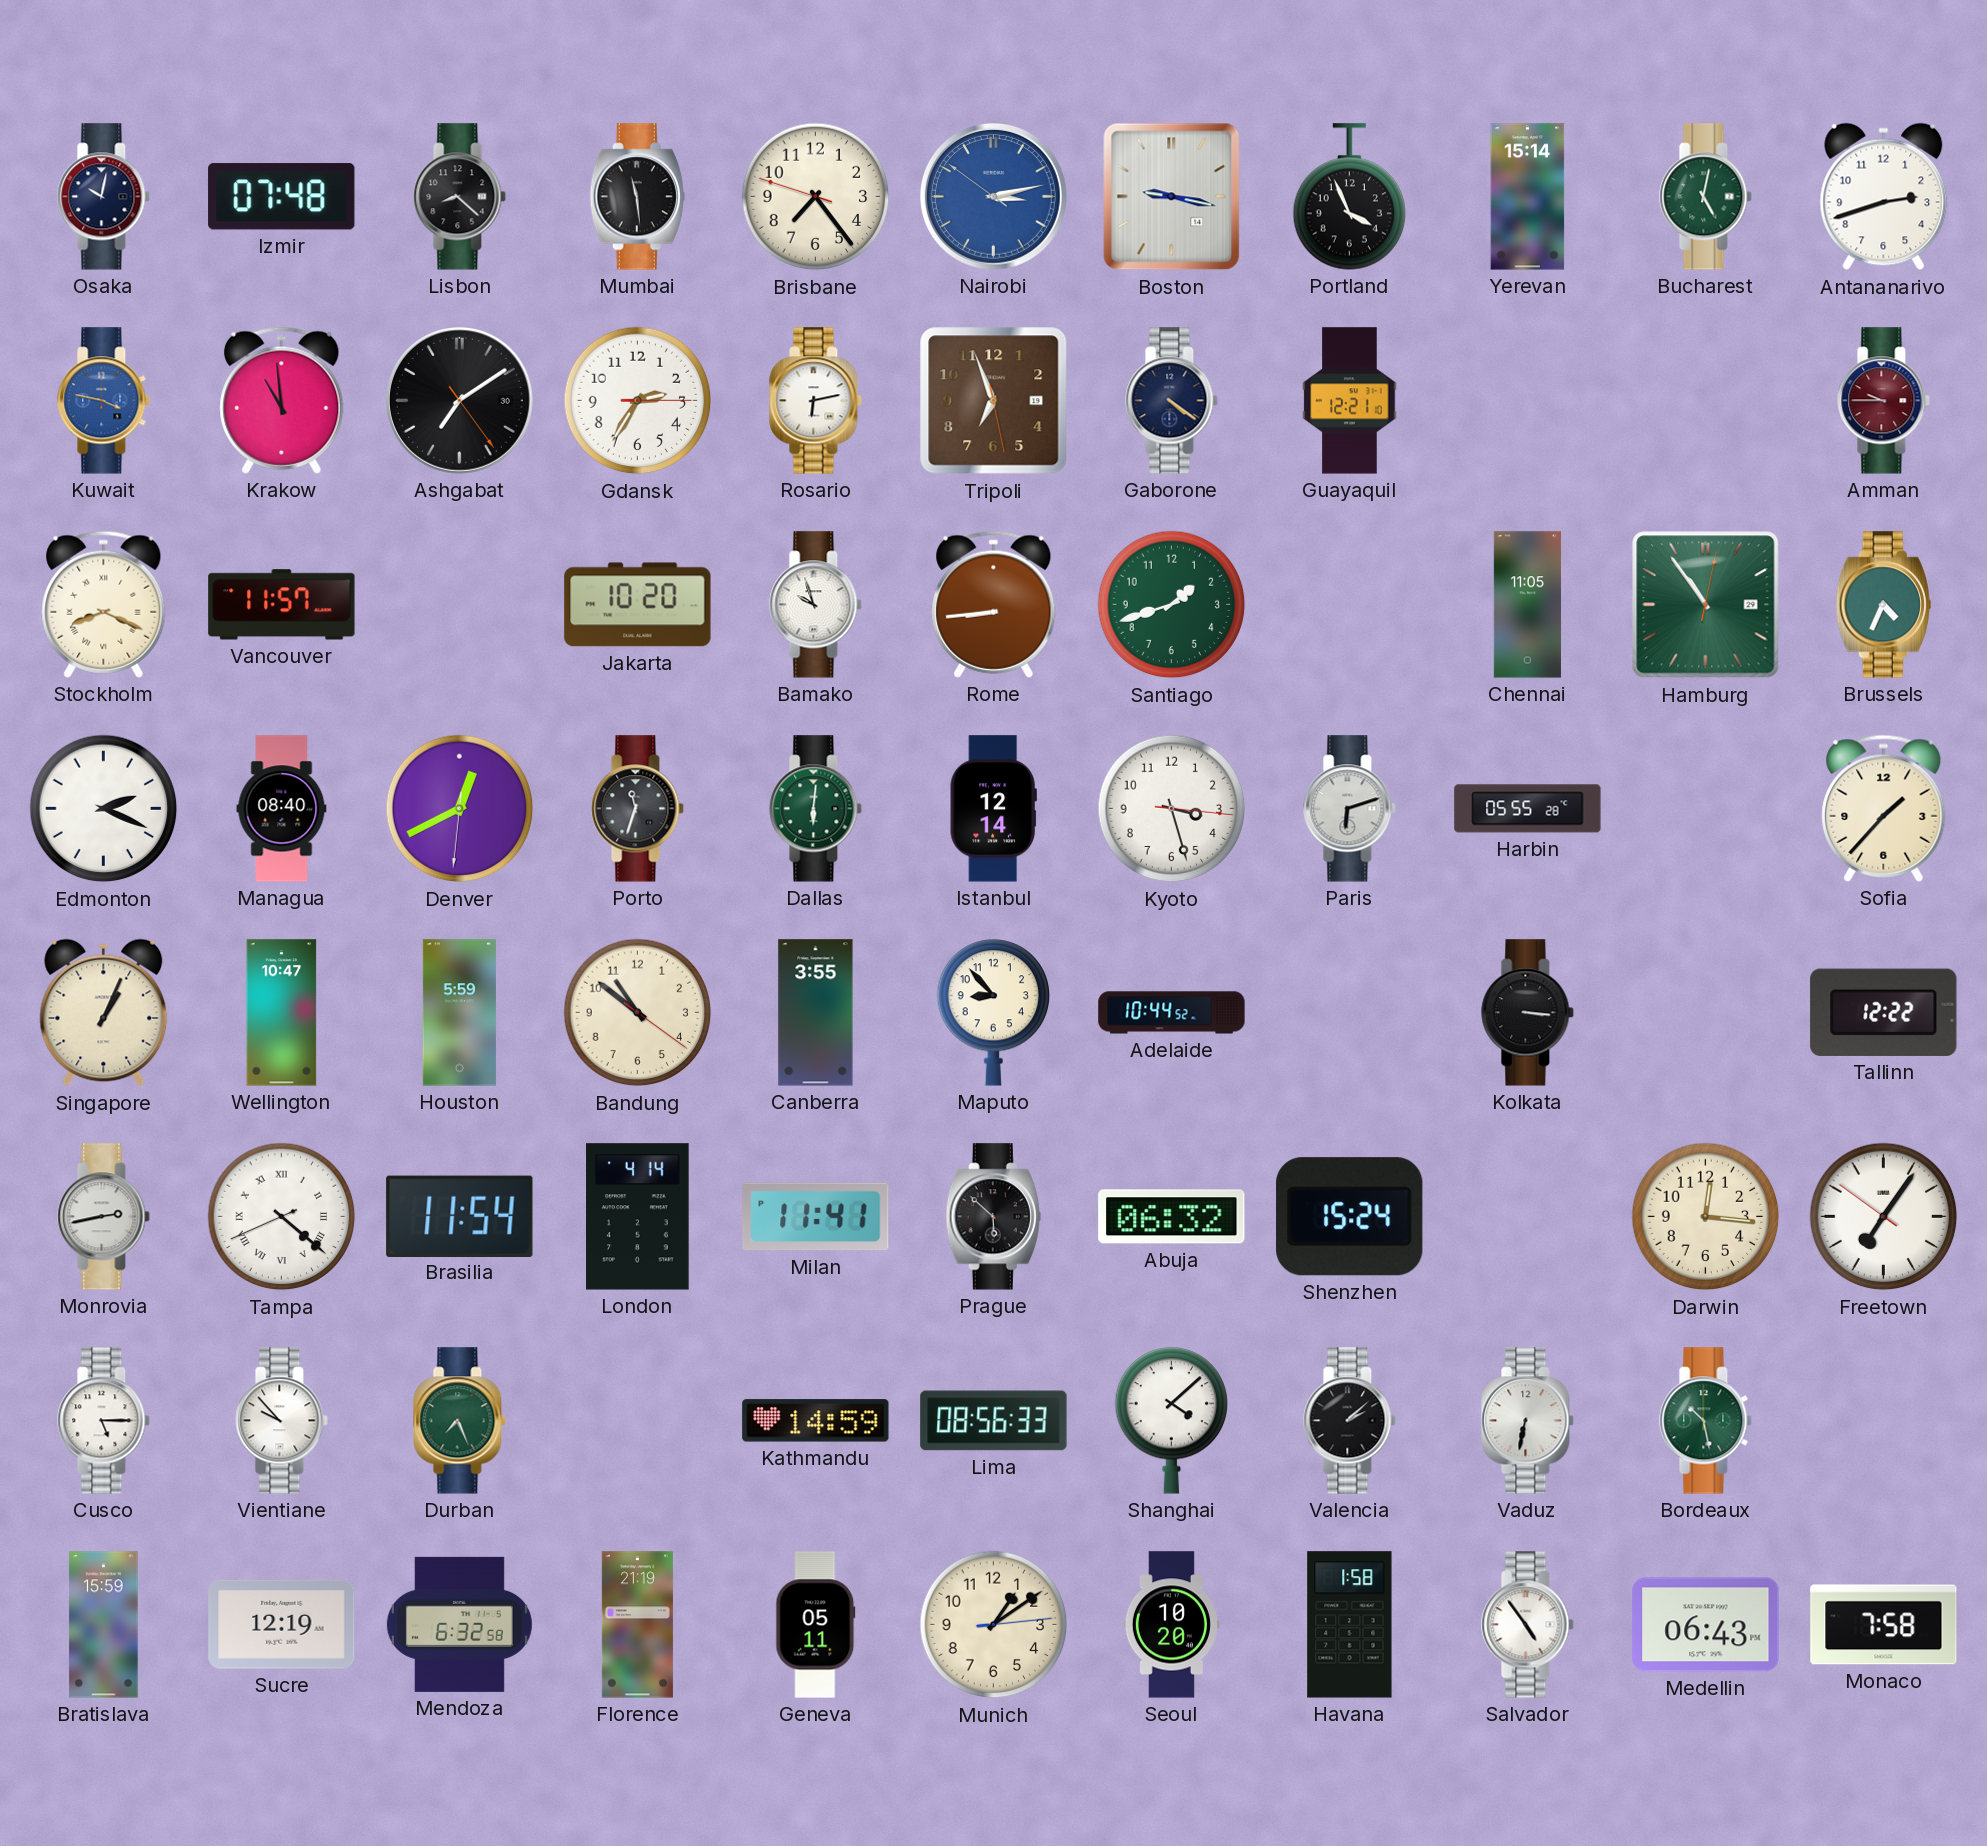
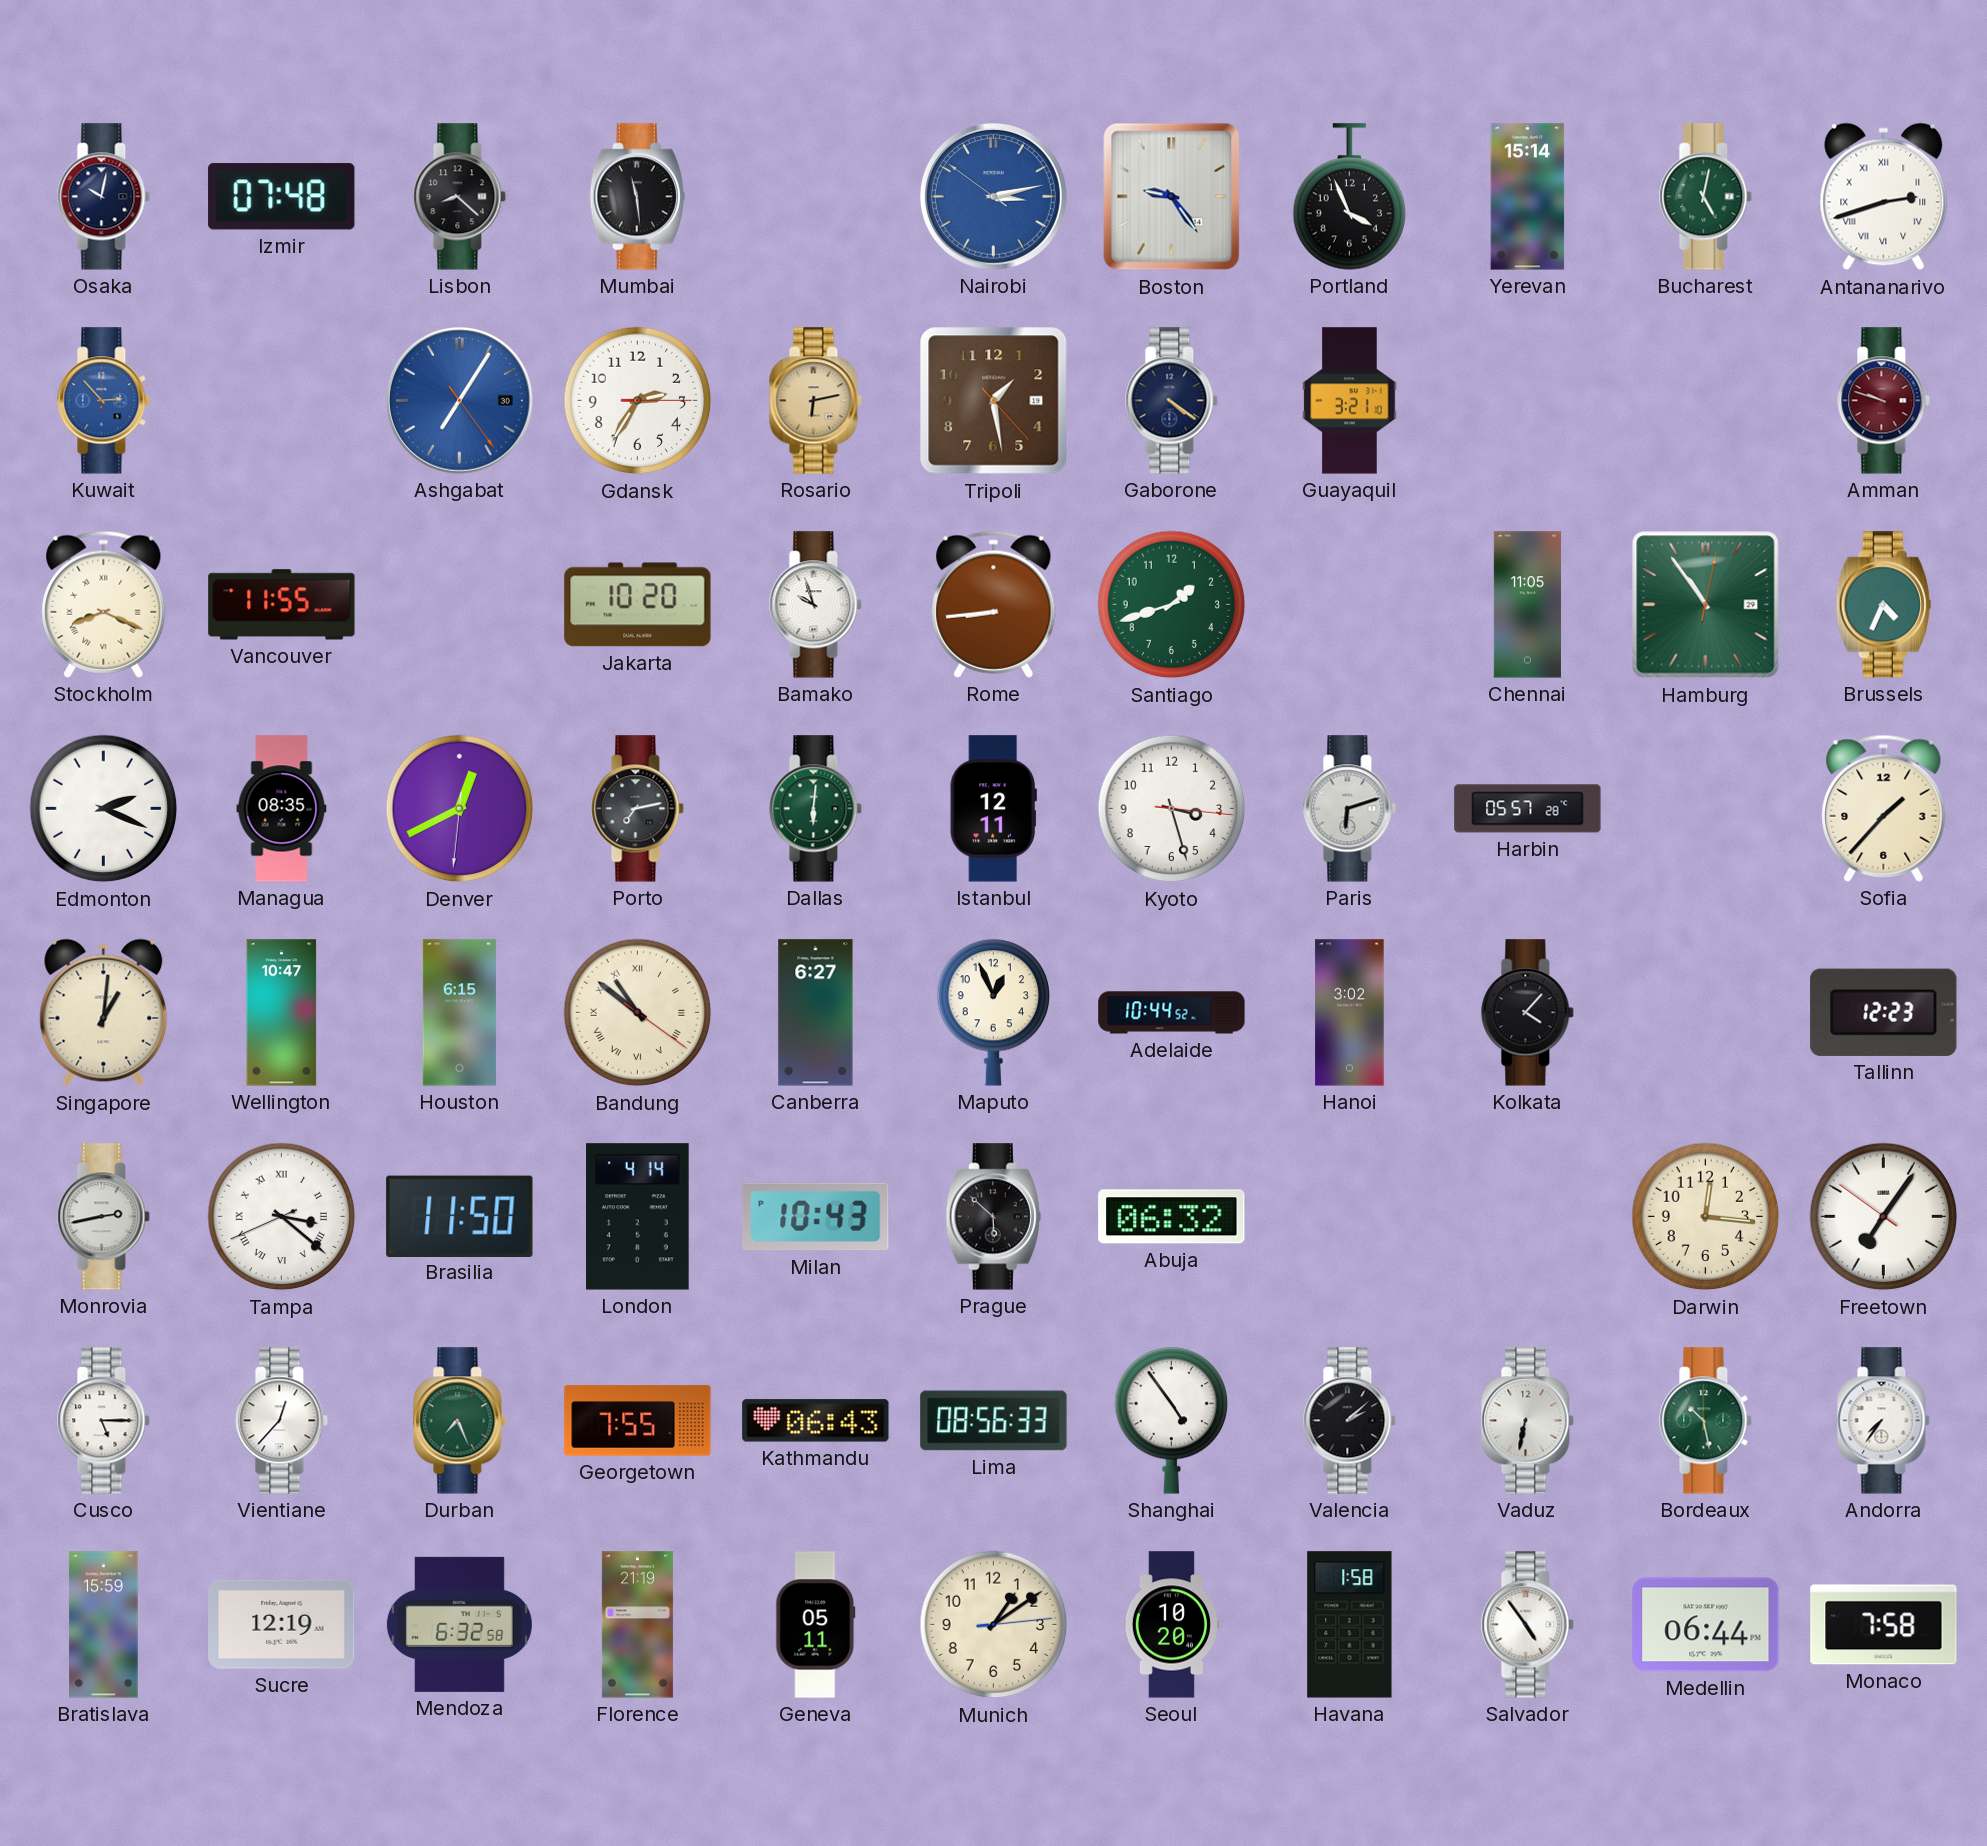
Brisbane: 7:23 -> none
Boston: 9:17 -> 9:24
Antananarivo numerals: Arabic -> Roman
Kuwait: 3:47 -> 2:53
Krakow: 10:59 -> none
Ashgabat: 7:09 -> 7:05
Ashgabat dial: black -> blue
Rosario dial: white -> champagne
Tripoli: 6:56 -> 1:28
Guayaquil: 12:21 -> 3:21
Amman: 9:45 -> 9:48
Vancouver: 11:57 -> 11:55
Managua: 08:40 -> 08:35
Porto: 11:33 -> 7:13
Istanbul: 12:14 -> 12:11
Harbin: 05:55 -> 05:57
Singapore: 1:04 -> 1:01
Houston: 5:59 -> 6:15
Bandung numerals: Arabic -> Roman
Canberra: 3:55 -> 6:27
Maputo: 8:53 -> 12:56
Hanoi: none -> 3:02
Kolkata: 3:16 -> 4:07
Tallinn: 12:22 -> 12:23
Tampa: 4:21 -> 3:21
Brasilia: 11:54 -> 11:50
Milan: 11:41 -> 10:43
Shenzhen: 15:24 -> none
Vientiane: 9:53 -> 12:37
Georgetown: none -> 7:55
Kathmandu: 14:59 -> 06:43
Shanghai: 4:08 -> 4:54
Andorra: none -> 7:36
Medellin: 06:43 -> 06:44
